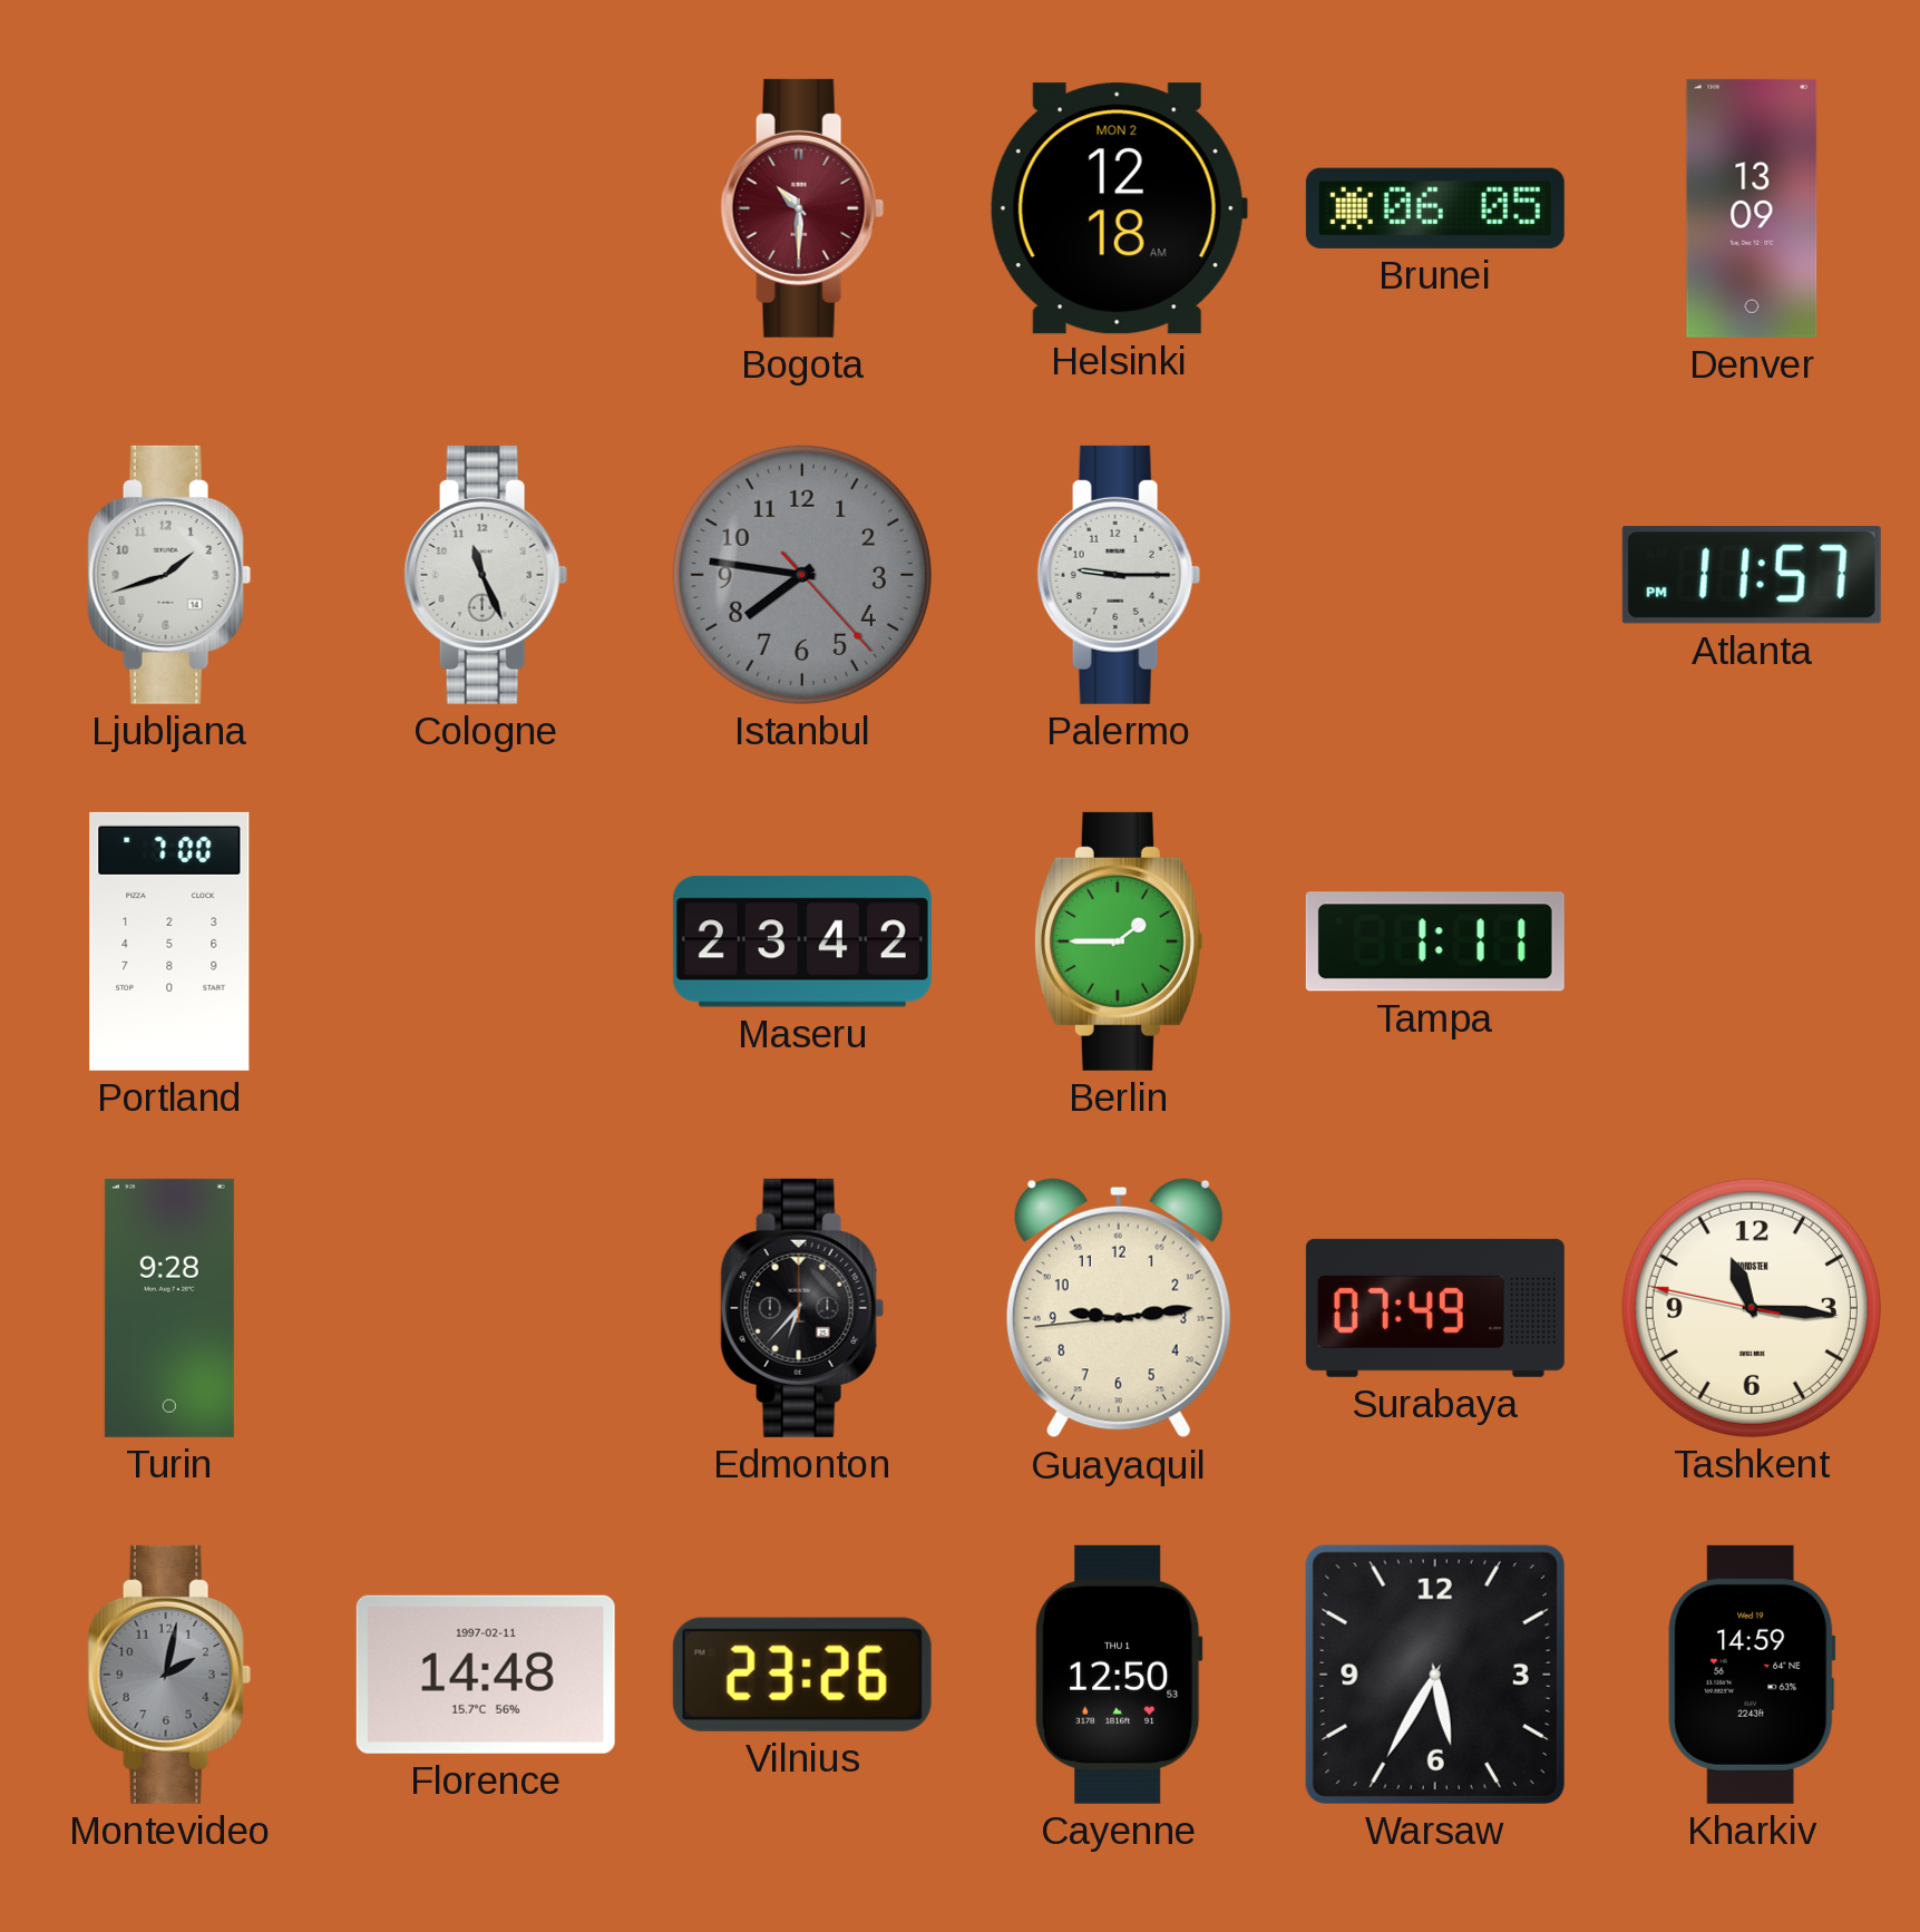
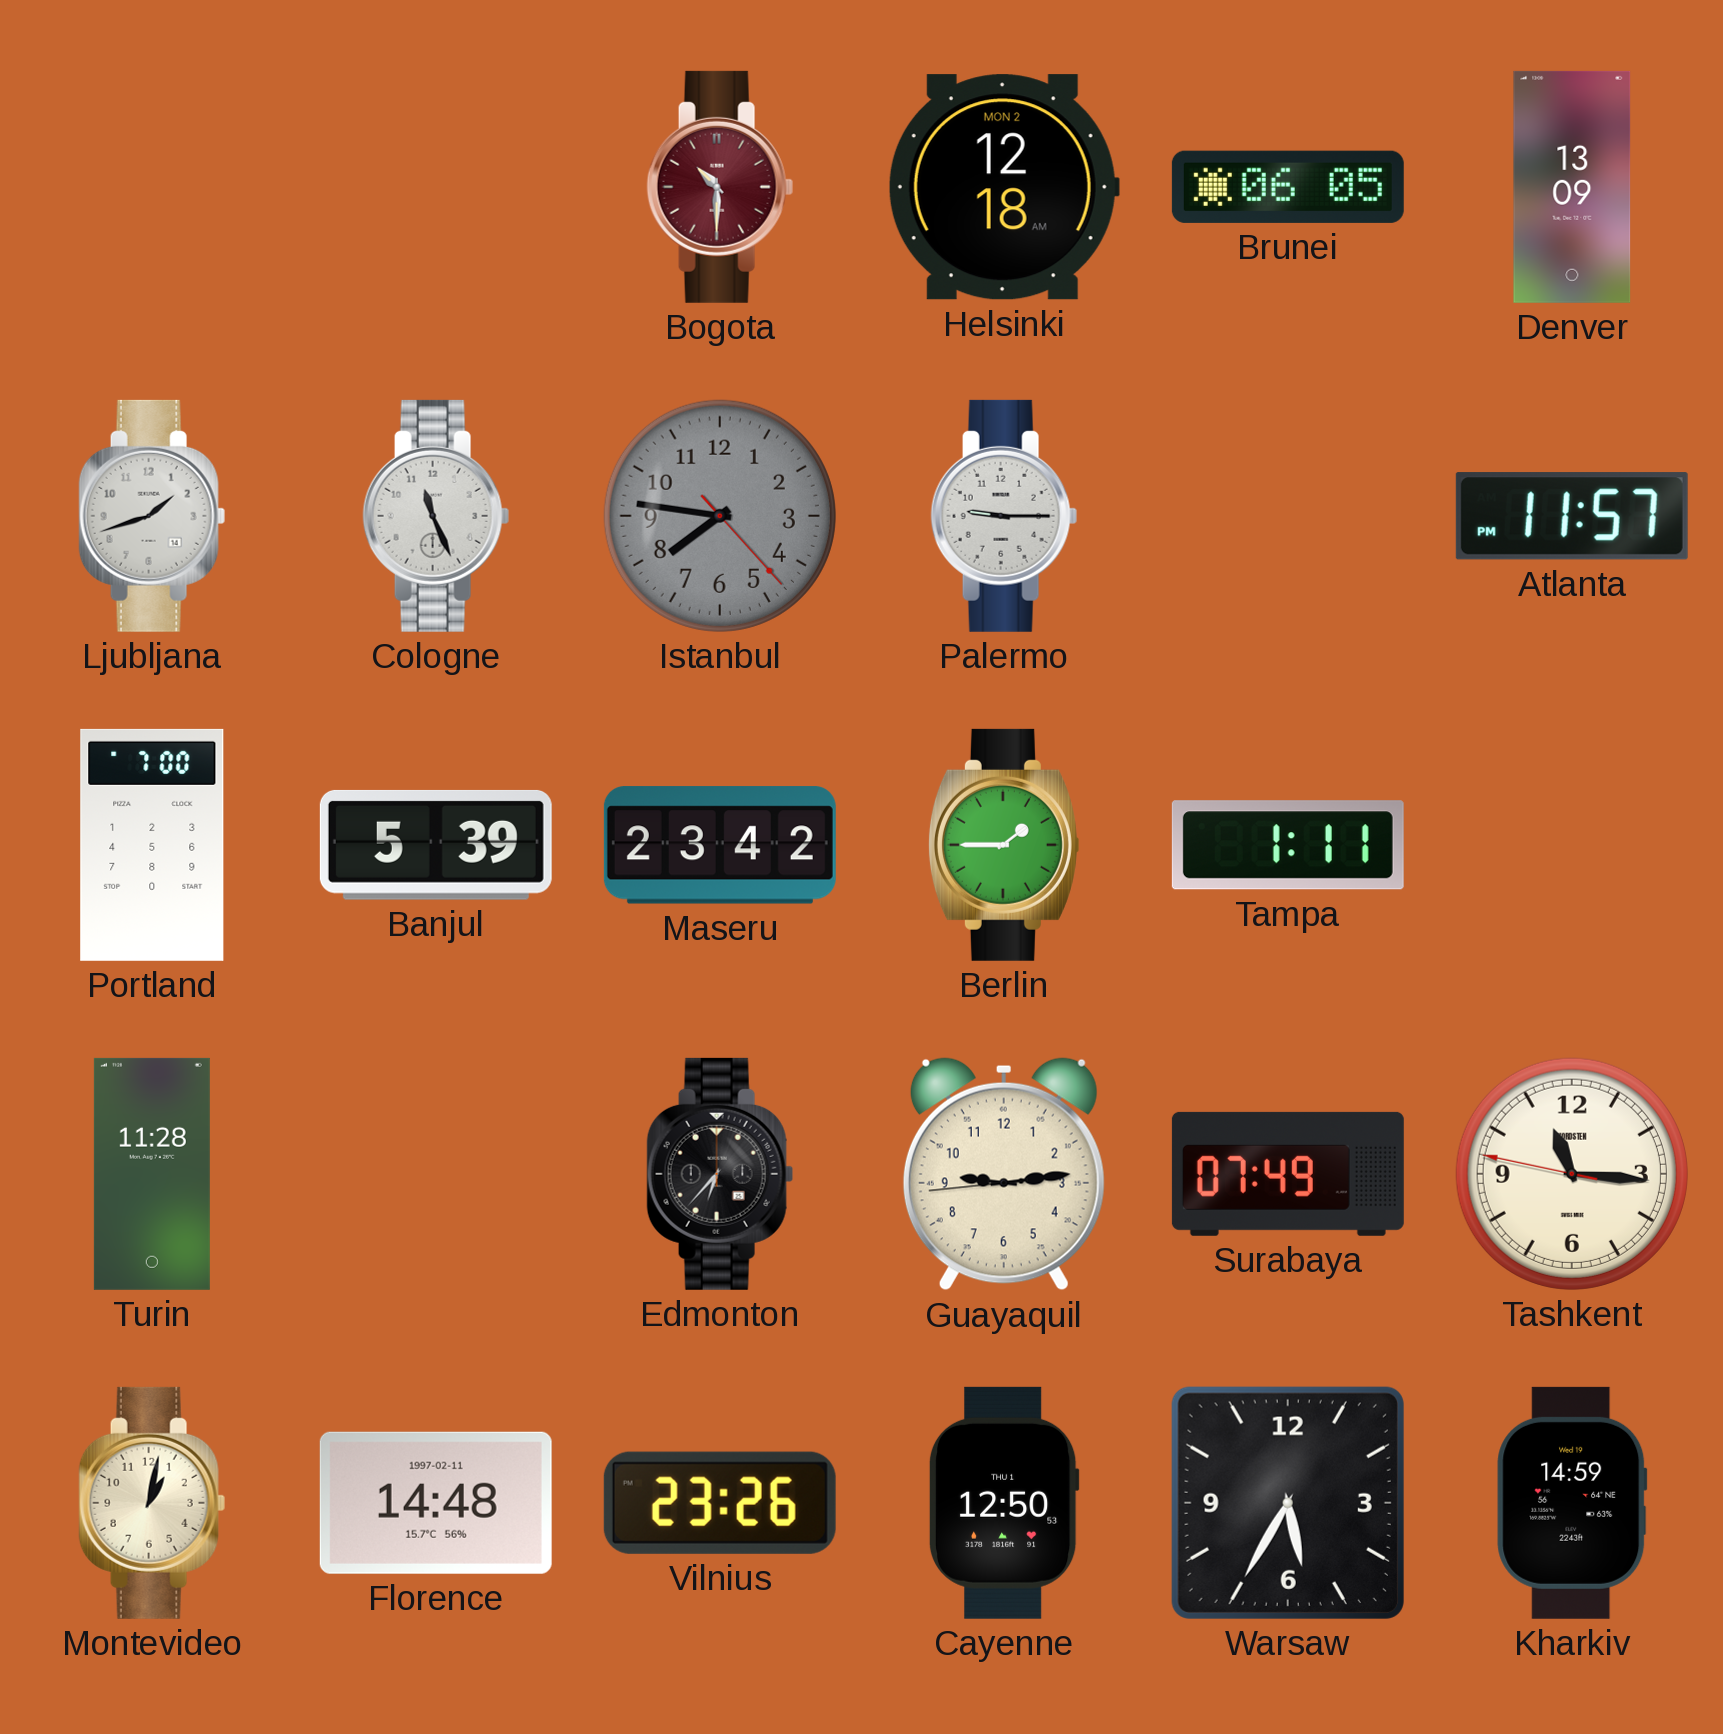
Banjul: none -> 5:39
Turin: 9:28 -> 11:28
Montevideo: 2:02 -> 1:02
Montevideo dial: grey -> cream
